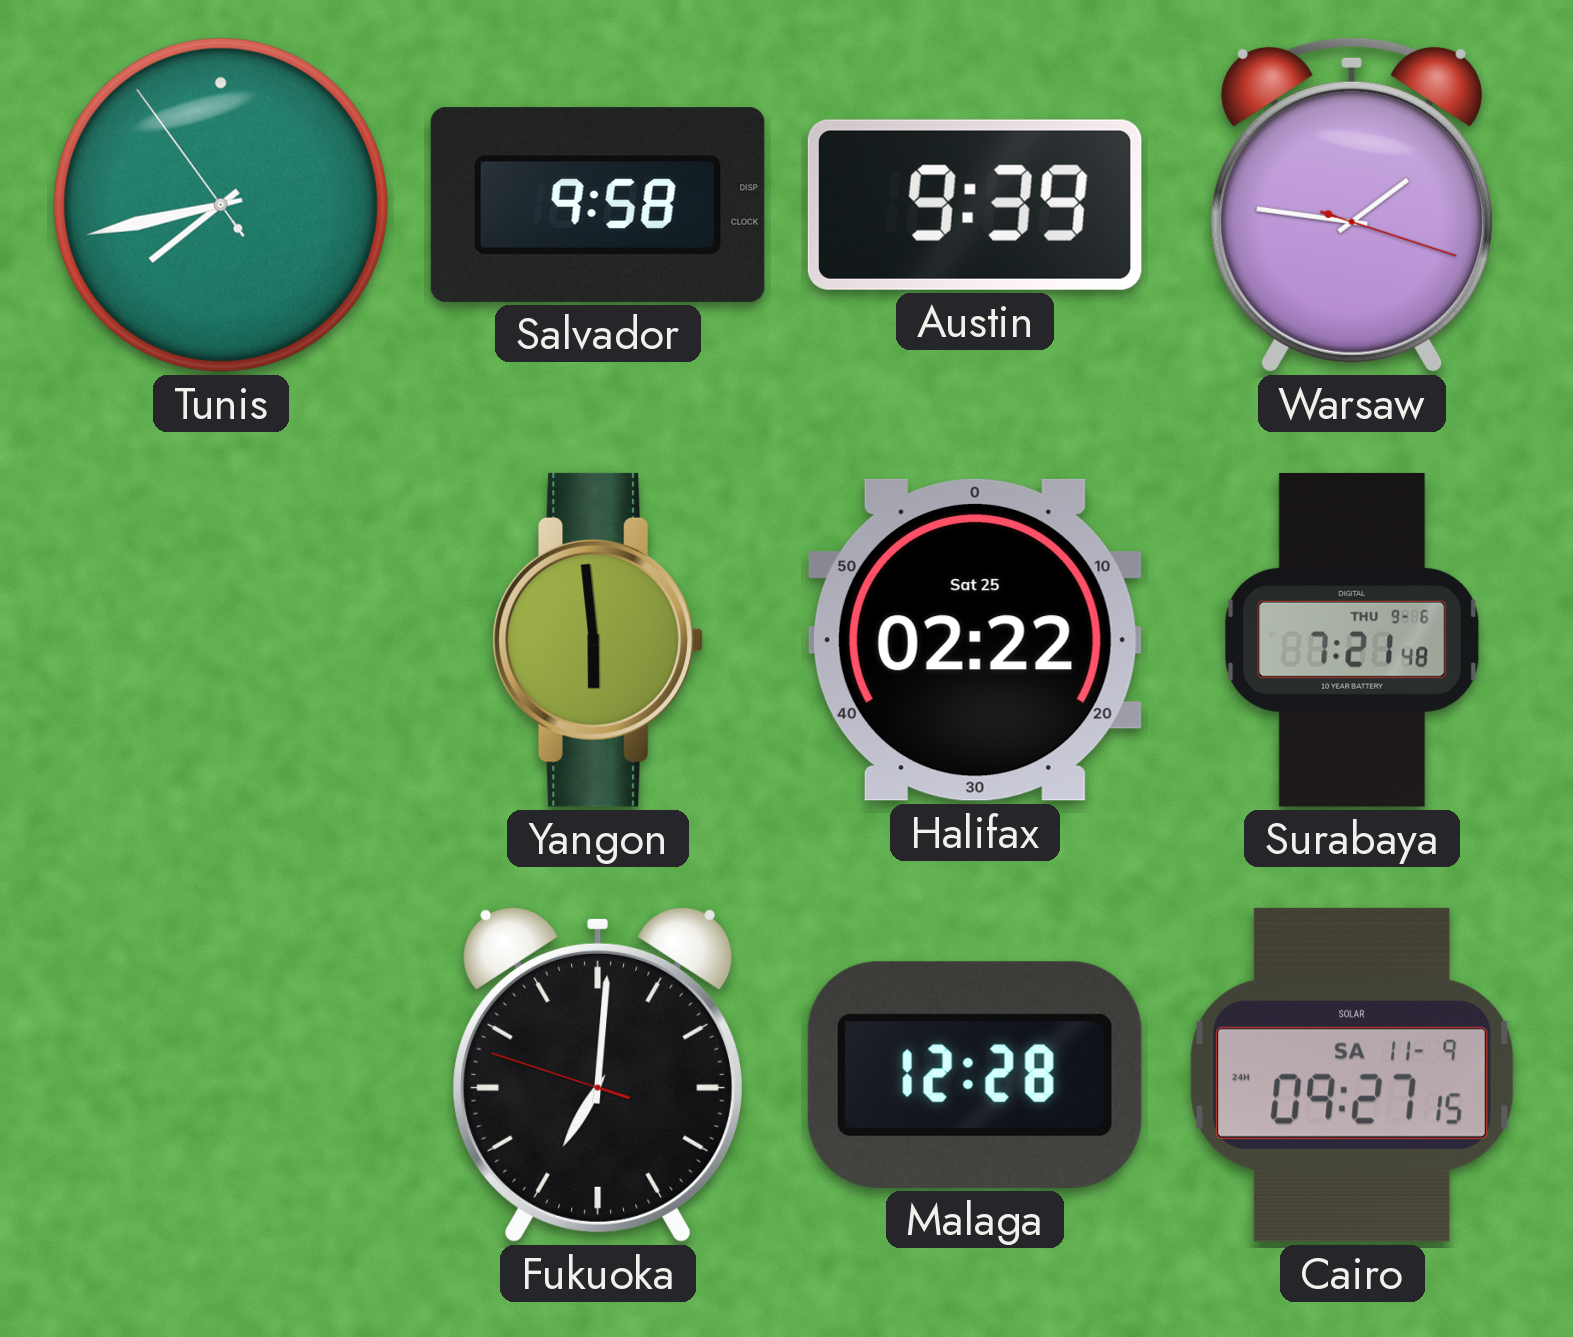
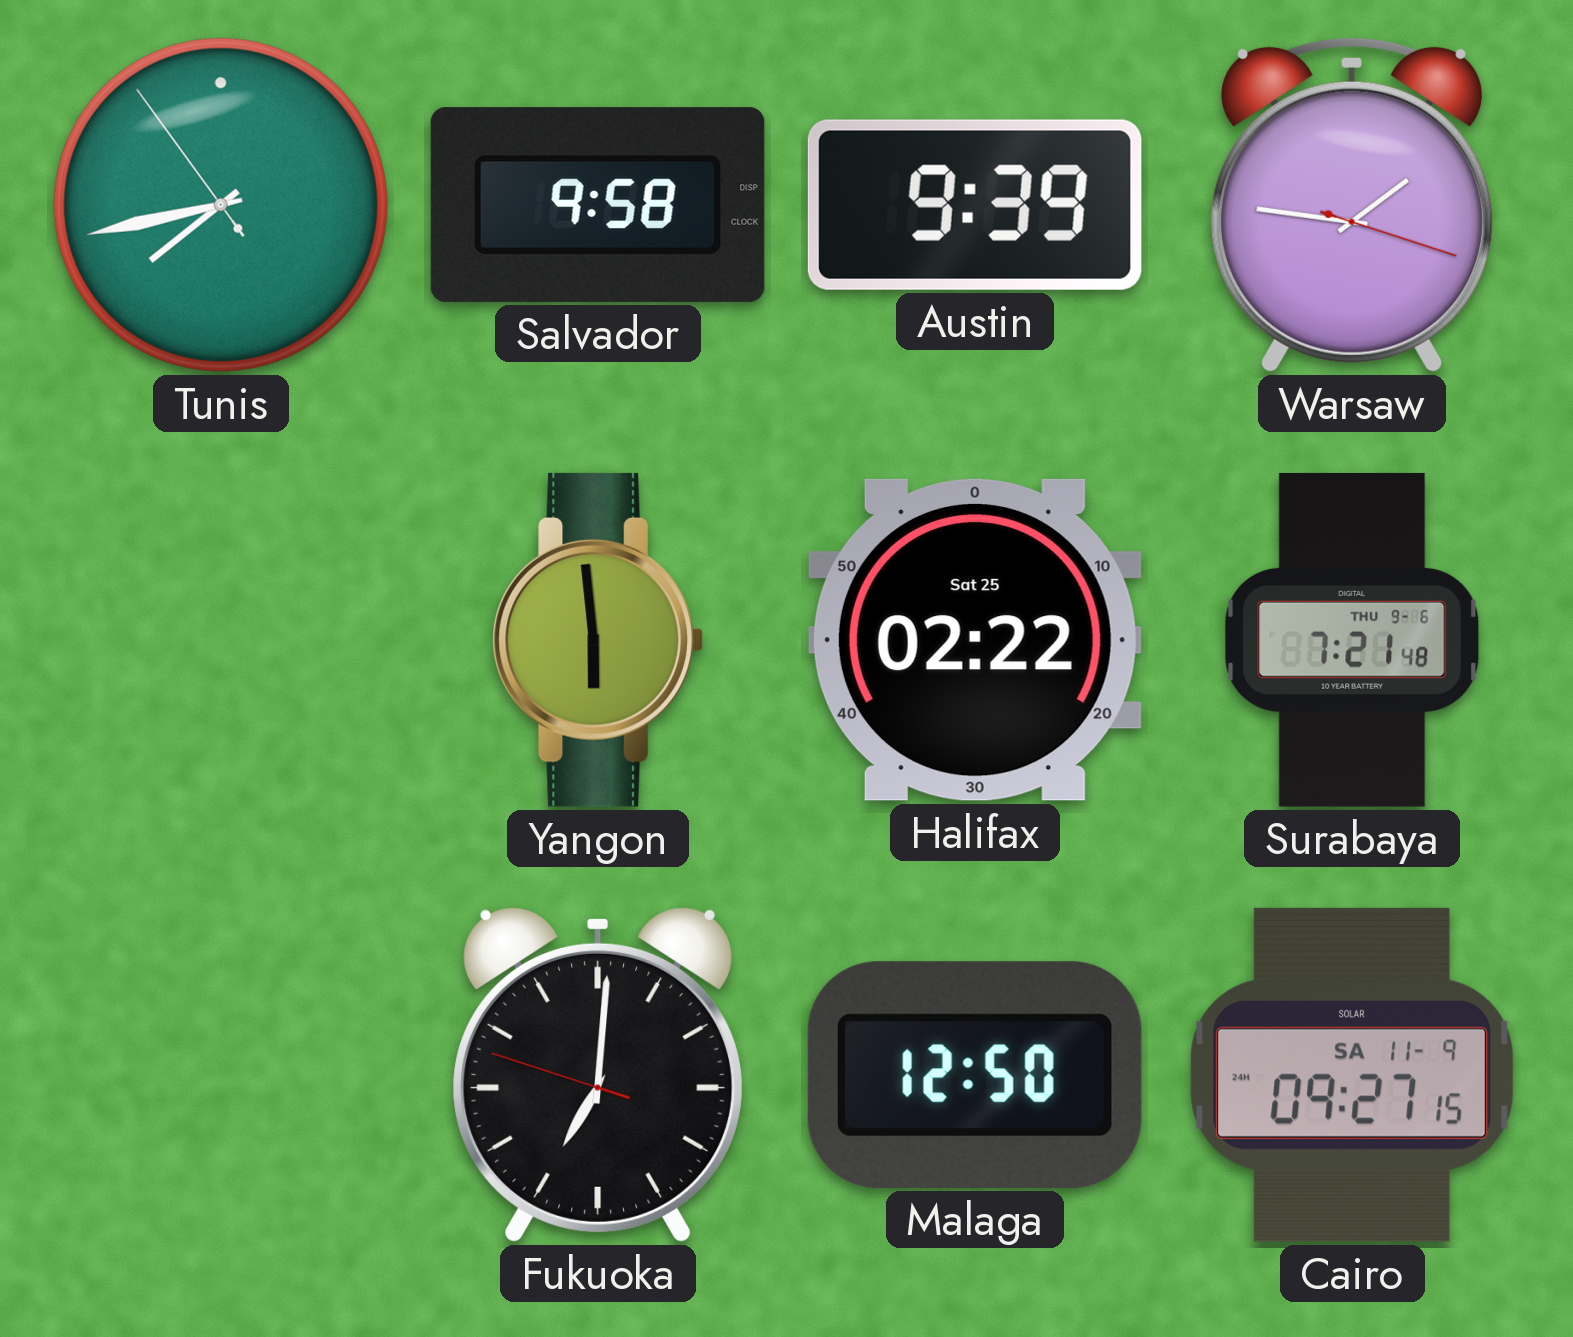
Malaga: 12:28 -> 12:50
